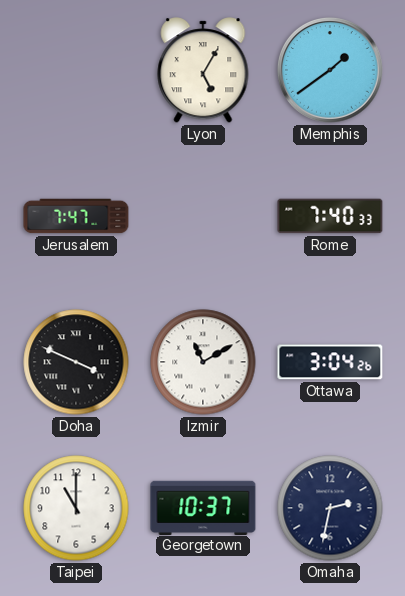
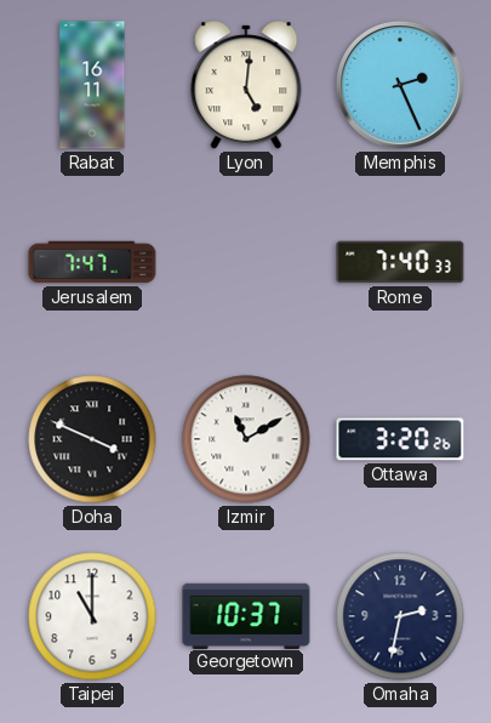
Rabat: none -> 16:11
Lyon: 5:05 -> 5:01
Memphis: 1:39 -> 2:26
Ottawa: 3:04 -> 3:20
